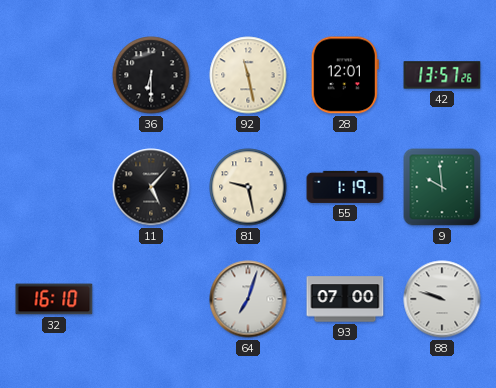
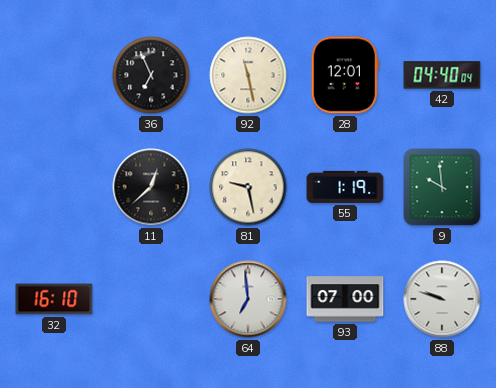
36: 6:30 -> 6:56
42: 13:57 -> 04:40
11: 5:07 -> 12:38
64: 7:03 -> 6:59
